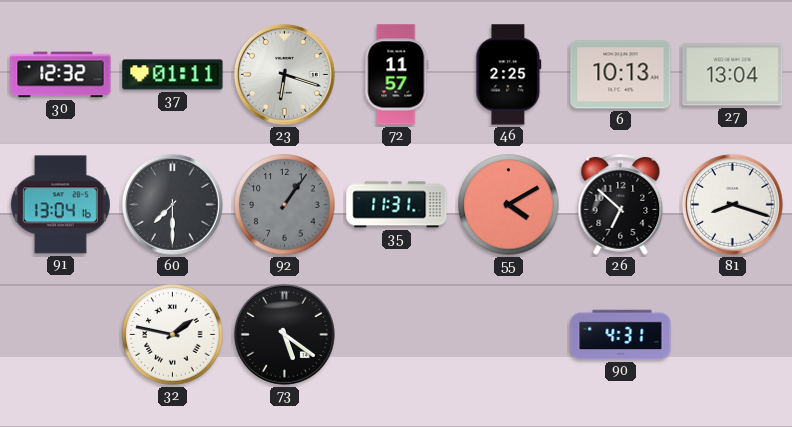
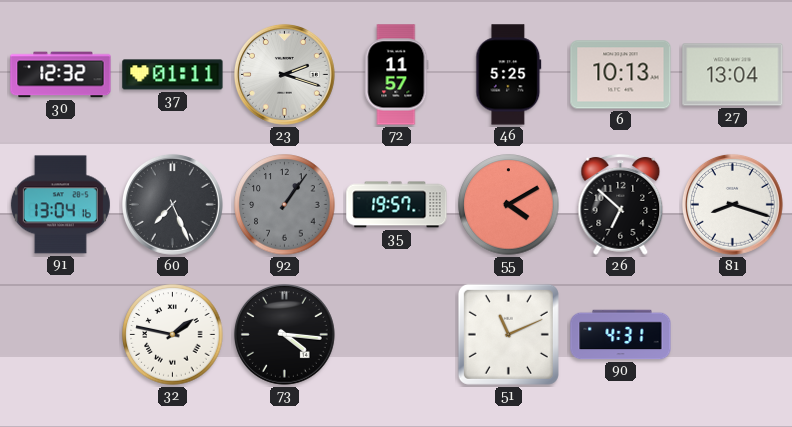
23: 6:18 -> 2:18
46: 2:25 -> 5:25
60: 7:30 -> 7:26
35: 11:31 -> 19:57
73: 5:21 -> 4:16
51: none -> 11:11
